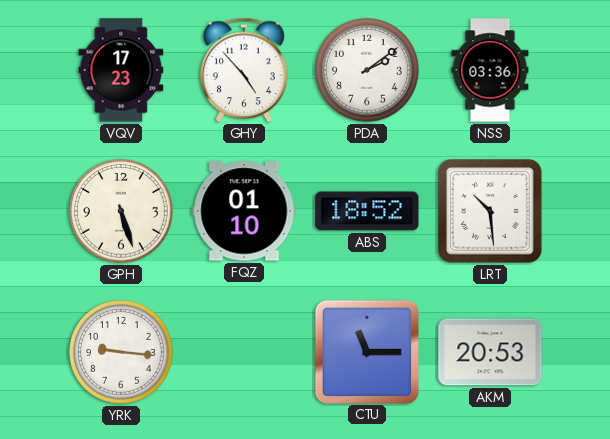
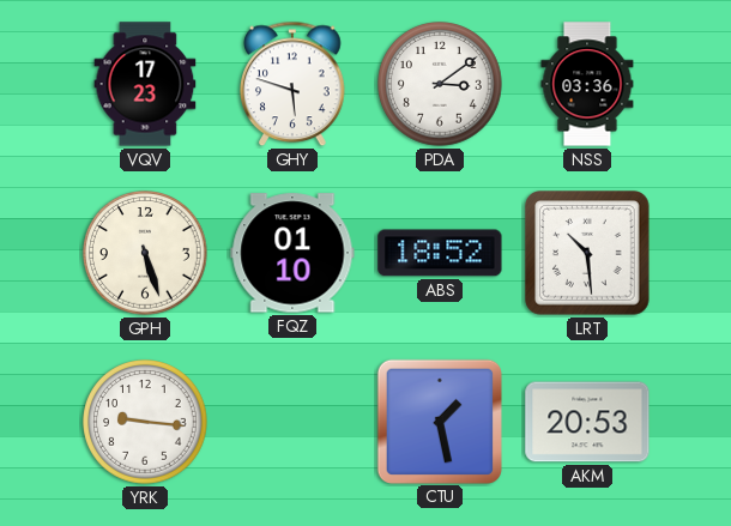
GHY: 4:53 -> 5:48
PDA: 2:09 -> 3:09
CTU: 11:15 -> 1:28
